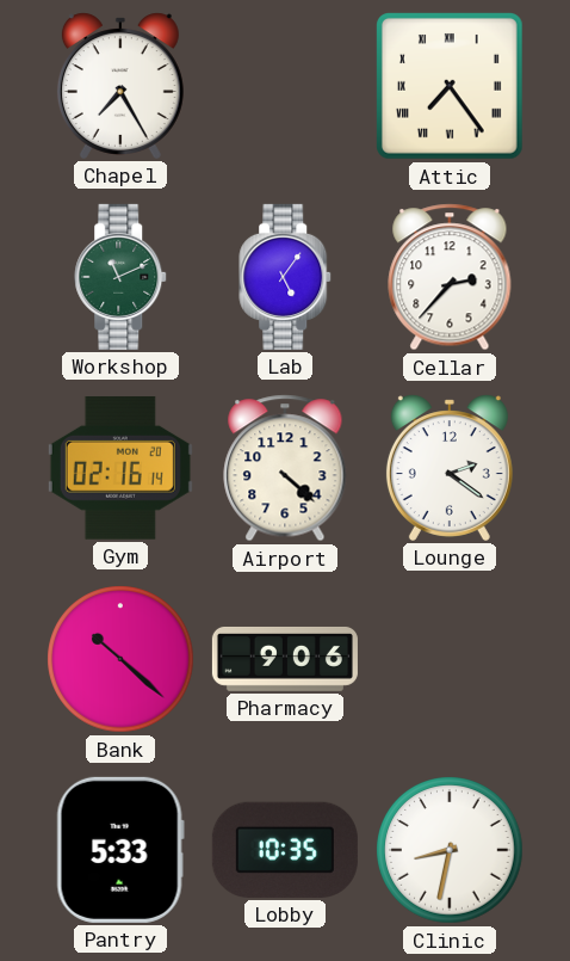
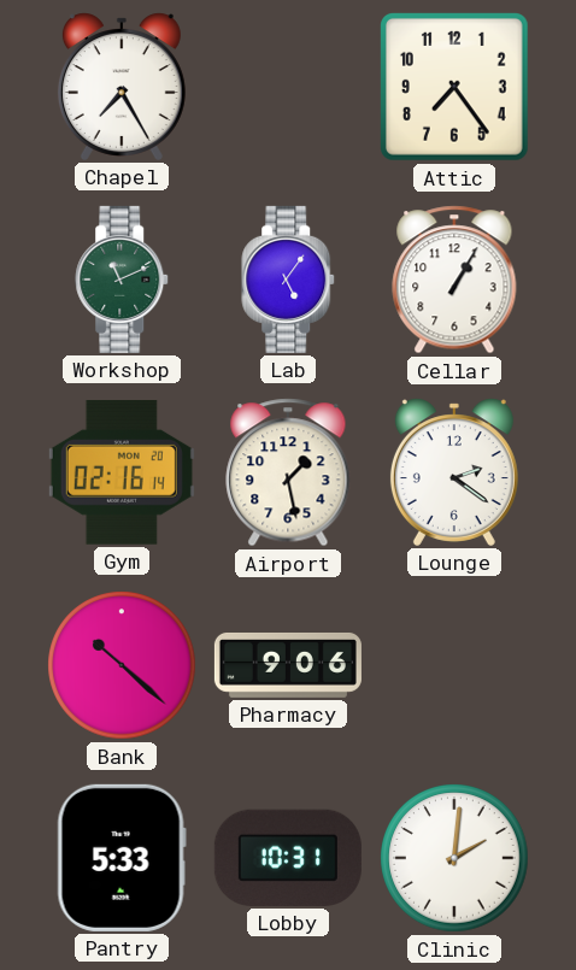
Attic numerals: Roman -> Arabic
Cellar: 2:37 -> 1:05
Airport: 4:22 -> 1:28
Lobby: 10:35 -> 10:31
Clinic: 8:32 -> 2:01
